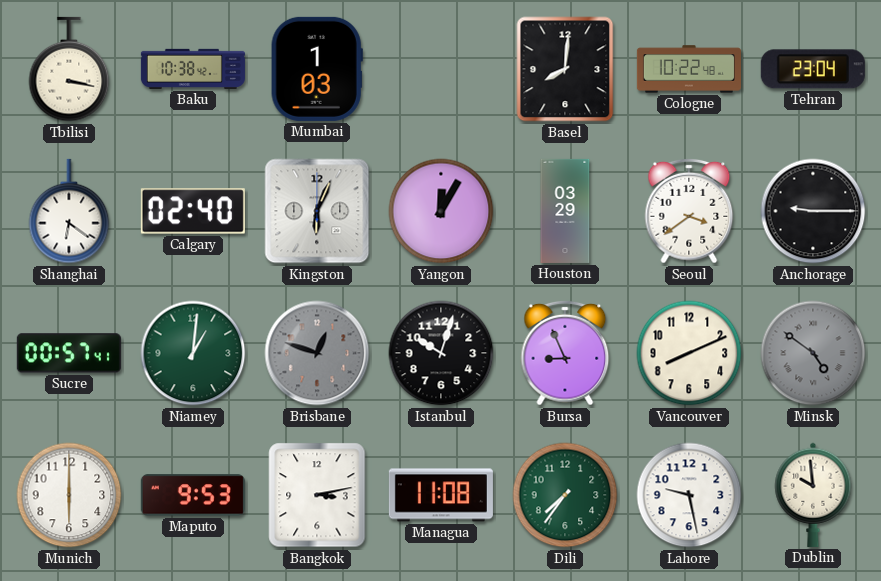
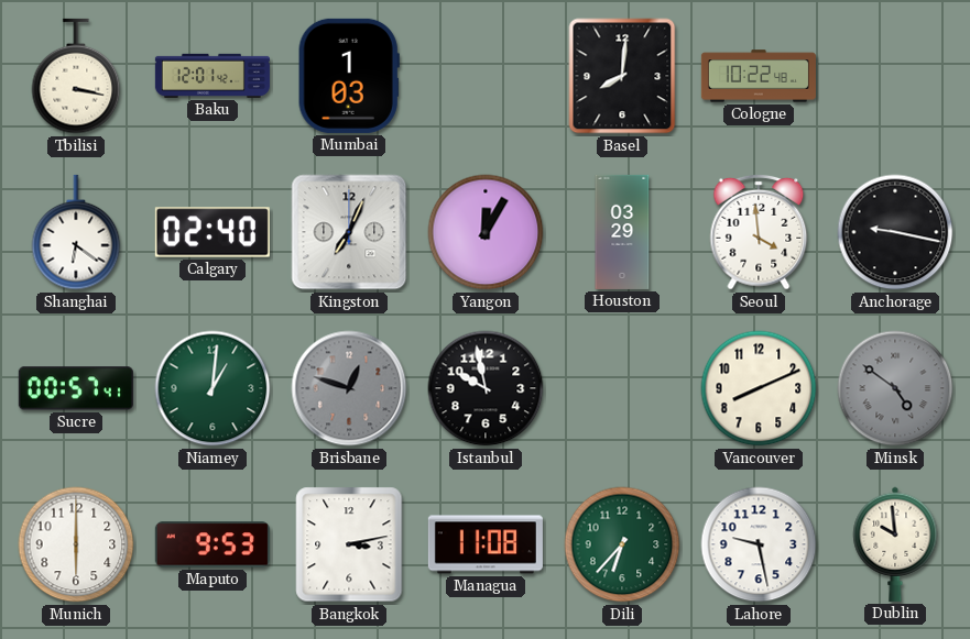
Baku: 10:38 -> 12:01
Tehran: 23:04 -> none
Kingston: 6:04 -> 7:04
Seoul: 3:39 -> 3:59
Anchorage: 9:15 -> 9:17
Istanbul: 10:03 -> 9:58
Bursa: 8:56 -> none
Dili: 7:36 -> 6:37
